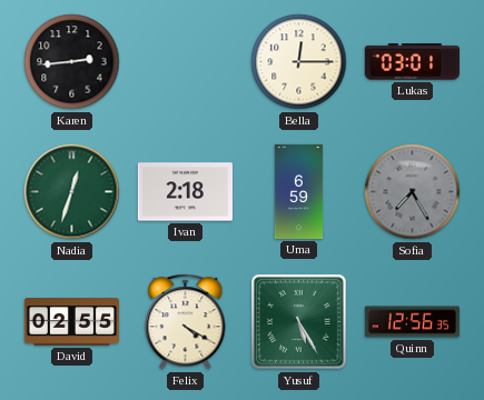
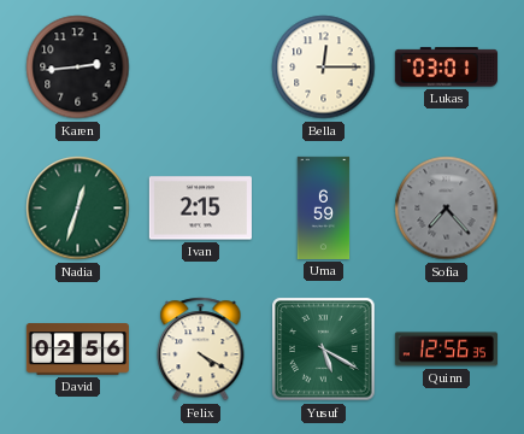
Ivan: 2:18 -> 2:15
Sofia: 7:25 -> 7:23
David: 02:55 -> 02:56
Yusuf: 5:25 -> 5:20
